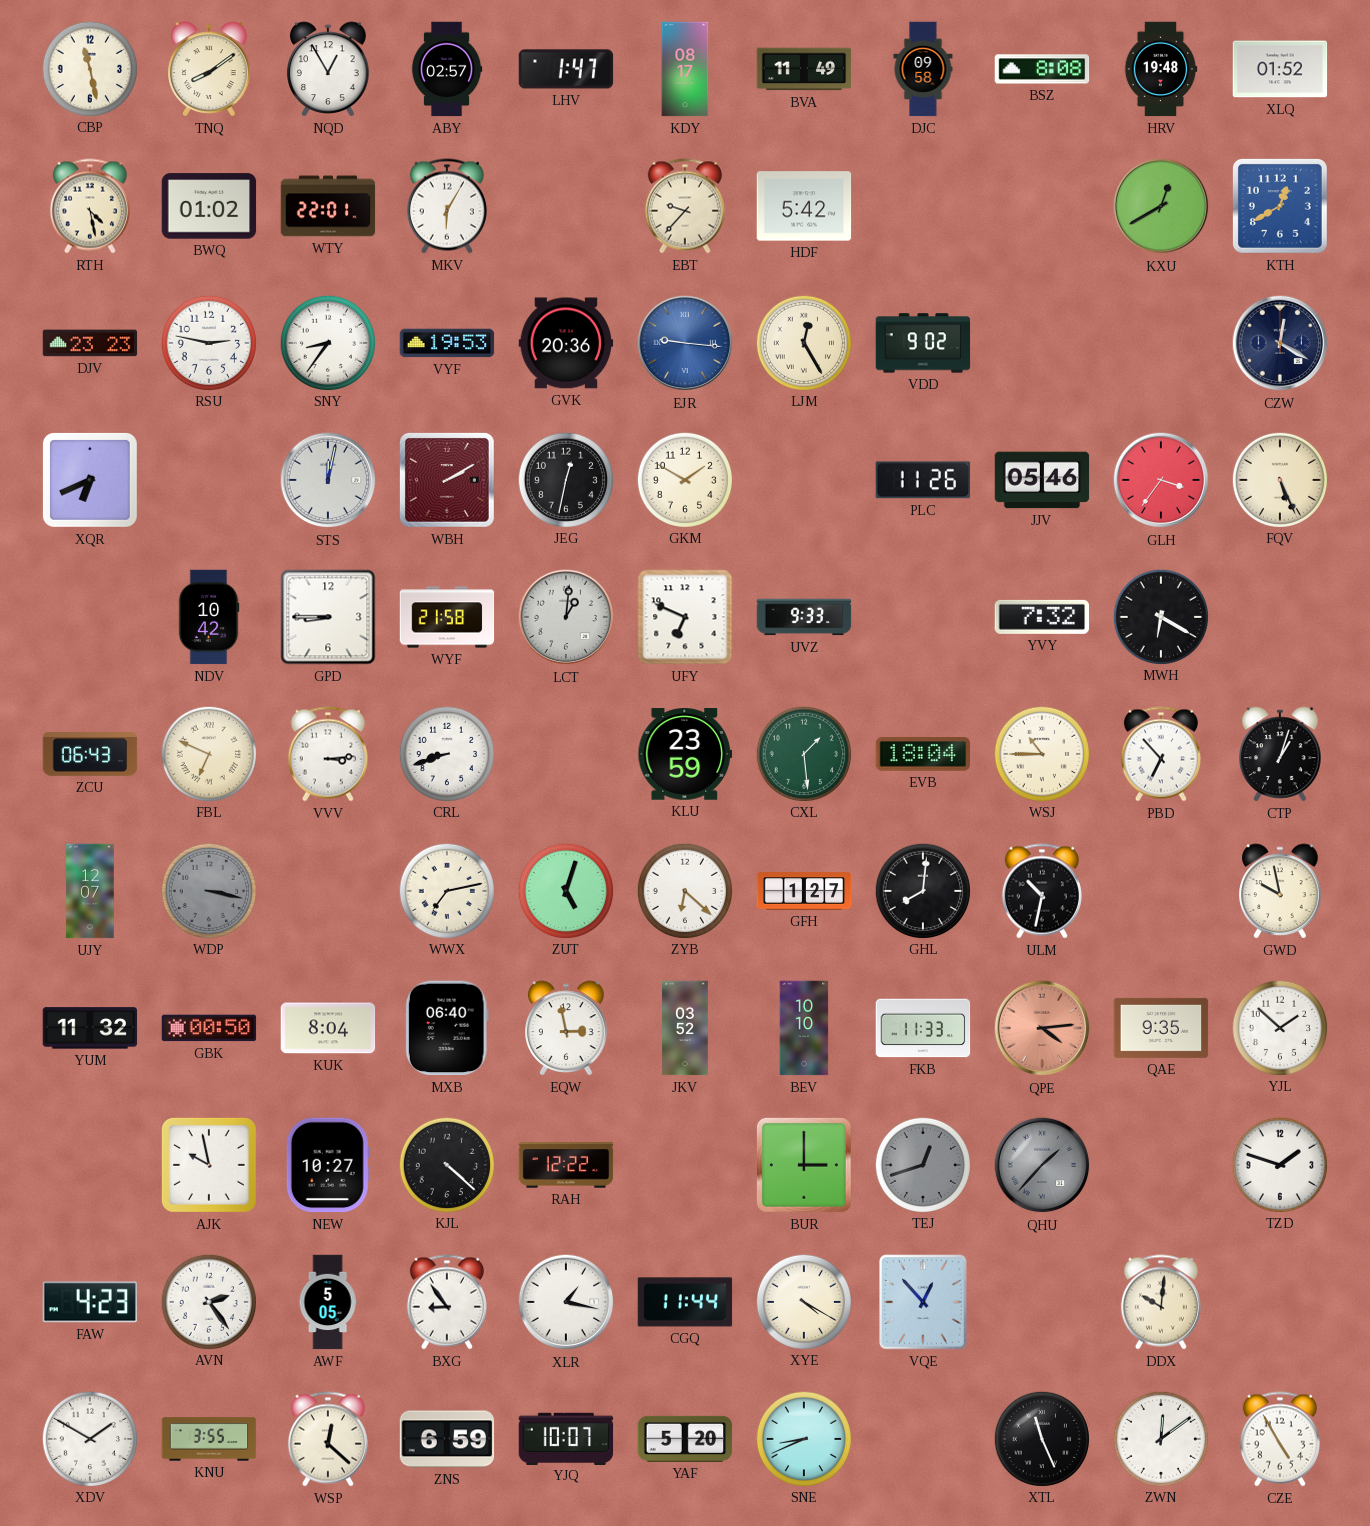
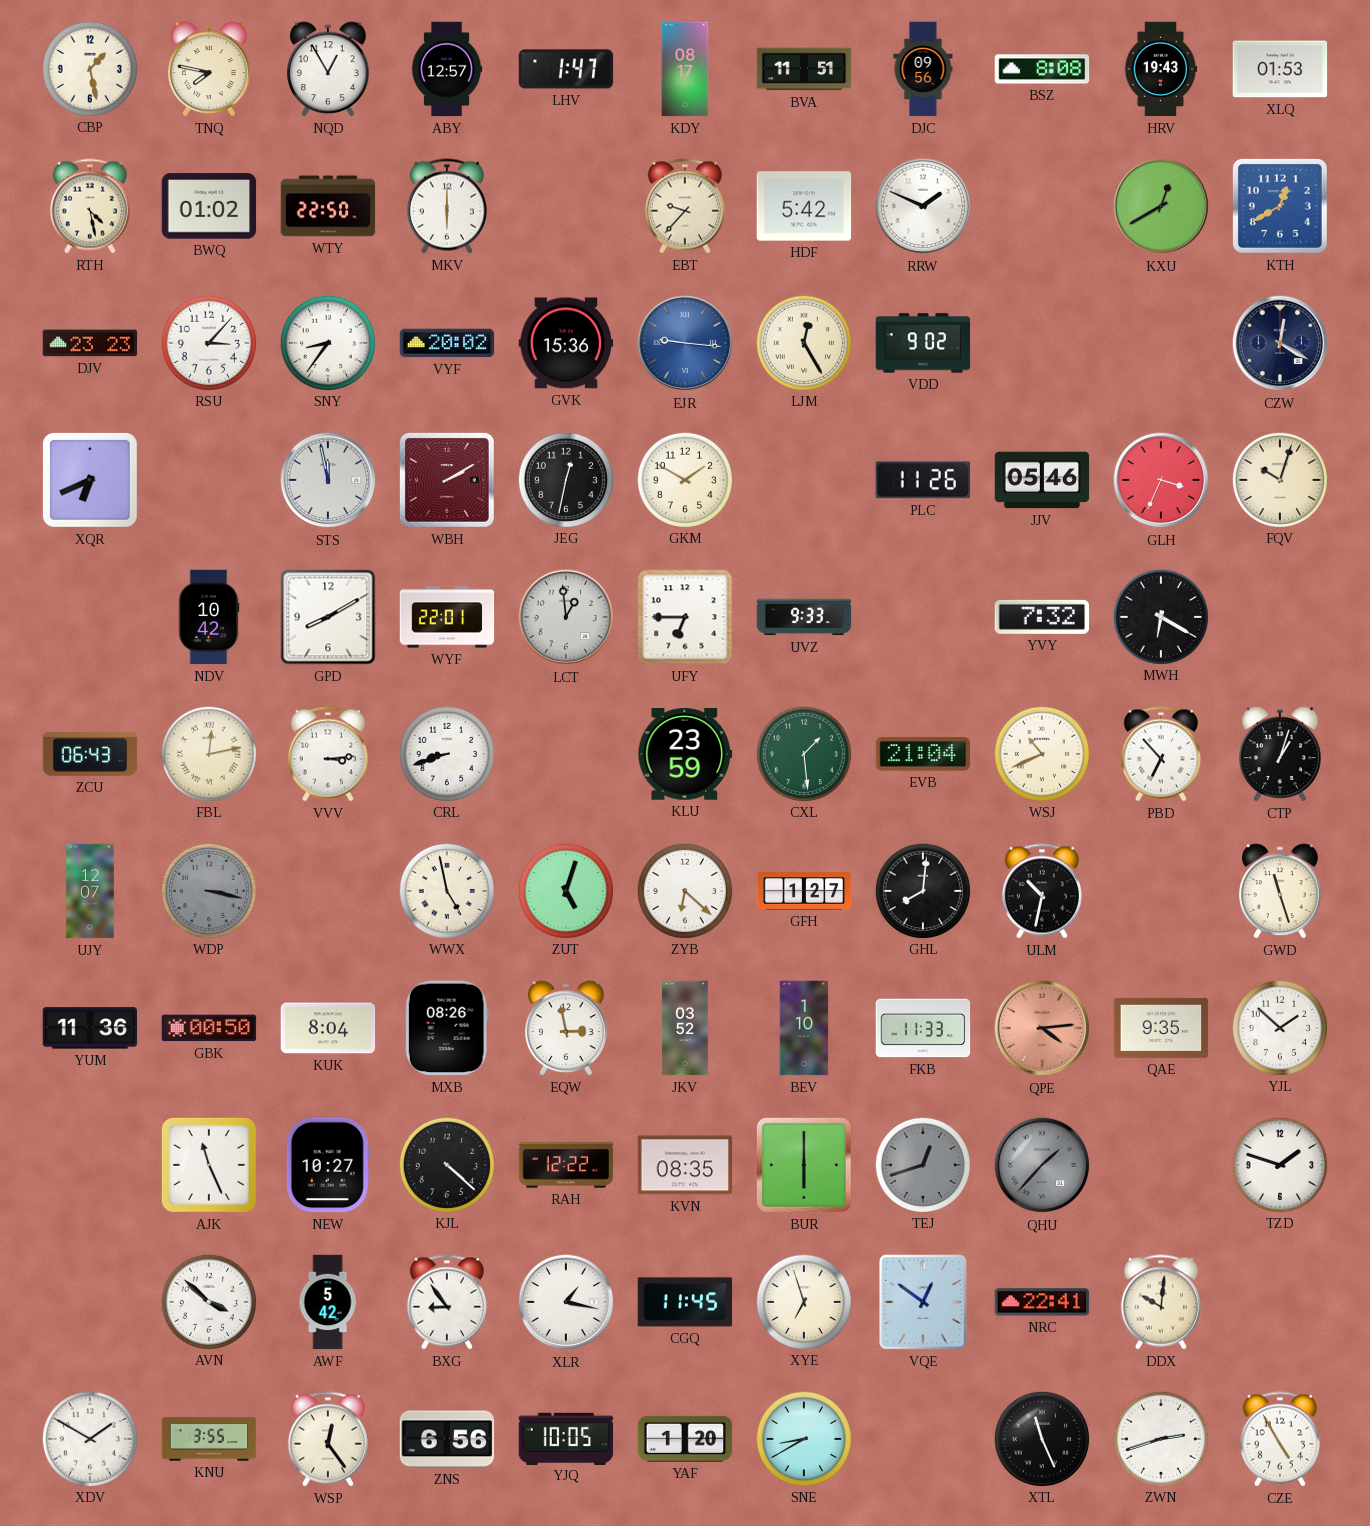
CBP: 11:28 -> 1:28
TNQ: 8:09 -> 7:47
ABY: 02:57 -> 12:57
BVA: 11:49 -> 11:51
DJC: 09:58 -> 09:56
HRV: 19:48 -> 19:43
XLQ: 01:52 -> 01:53
WTY: 22:01 -> 22:50
MKV: 6:05 -> 6:00
RRW: none -> 1:49
RSU: 2:47 -> 3:07
VYF: 19:53 -> 20:02
GVK: 20:36 -> 15:36
STS: 12:02 -> 11:58
GLH: 3:36 -> 3:34
FQV: 5:26 -> 10:03
GPD: 8:45 -> 8:10
WYF: 21:58 -> 22:01
LCT: 1:01 -> 12:59
UFY: 6:49 -> 6:45
FBL: 6:49 -> 12:13
EVB: 18:04 -> 21:04
WSJ: 10:45 -> 10:41
WWX: 7:13 -> 4:58
GWD: 9:58 -> 11:27
YUM: 11:32 -> 11:36
MXB: 06:40 -> 08:26
BEV: 10:10 -> 1:10
AJK: 9:58 -> 11:26
KVN: none -> 08:35
BUR: 3:00 -> 6:00
FAW: 4:23 -> none
AVN: 2:24 -> 3:52
AWF: 5:05 -> 5:42
CGQ: 11:44 -> 11:45
XYE: 4:20 -> 6:57
VQE: 12:53 -> 12:51
NRC: none -> 22:41
WSP: 12:22 -> 12:24
ZNS: 6:59 -> 6:56
YJQ: 10:07 -> 10:05
YAF: 5:20 -> 1:20
SNE: 8:41 -> 8:40
ZWN: 12:09 -> 2:42
